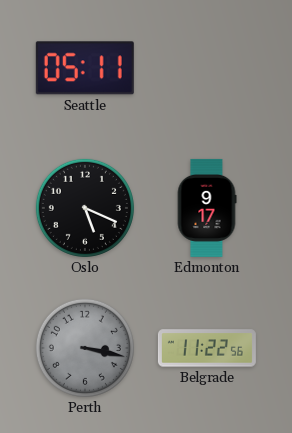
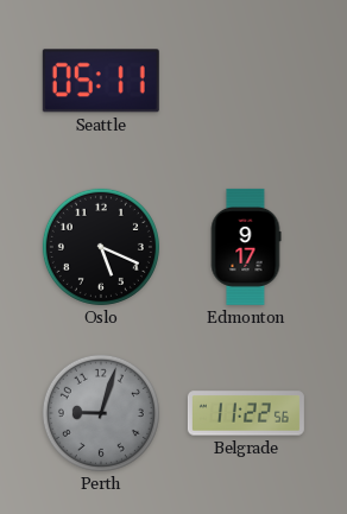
Perth: 3:17 -> 9:03
